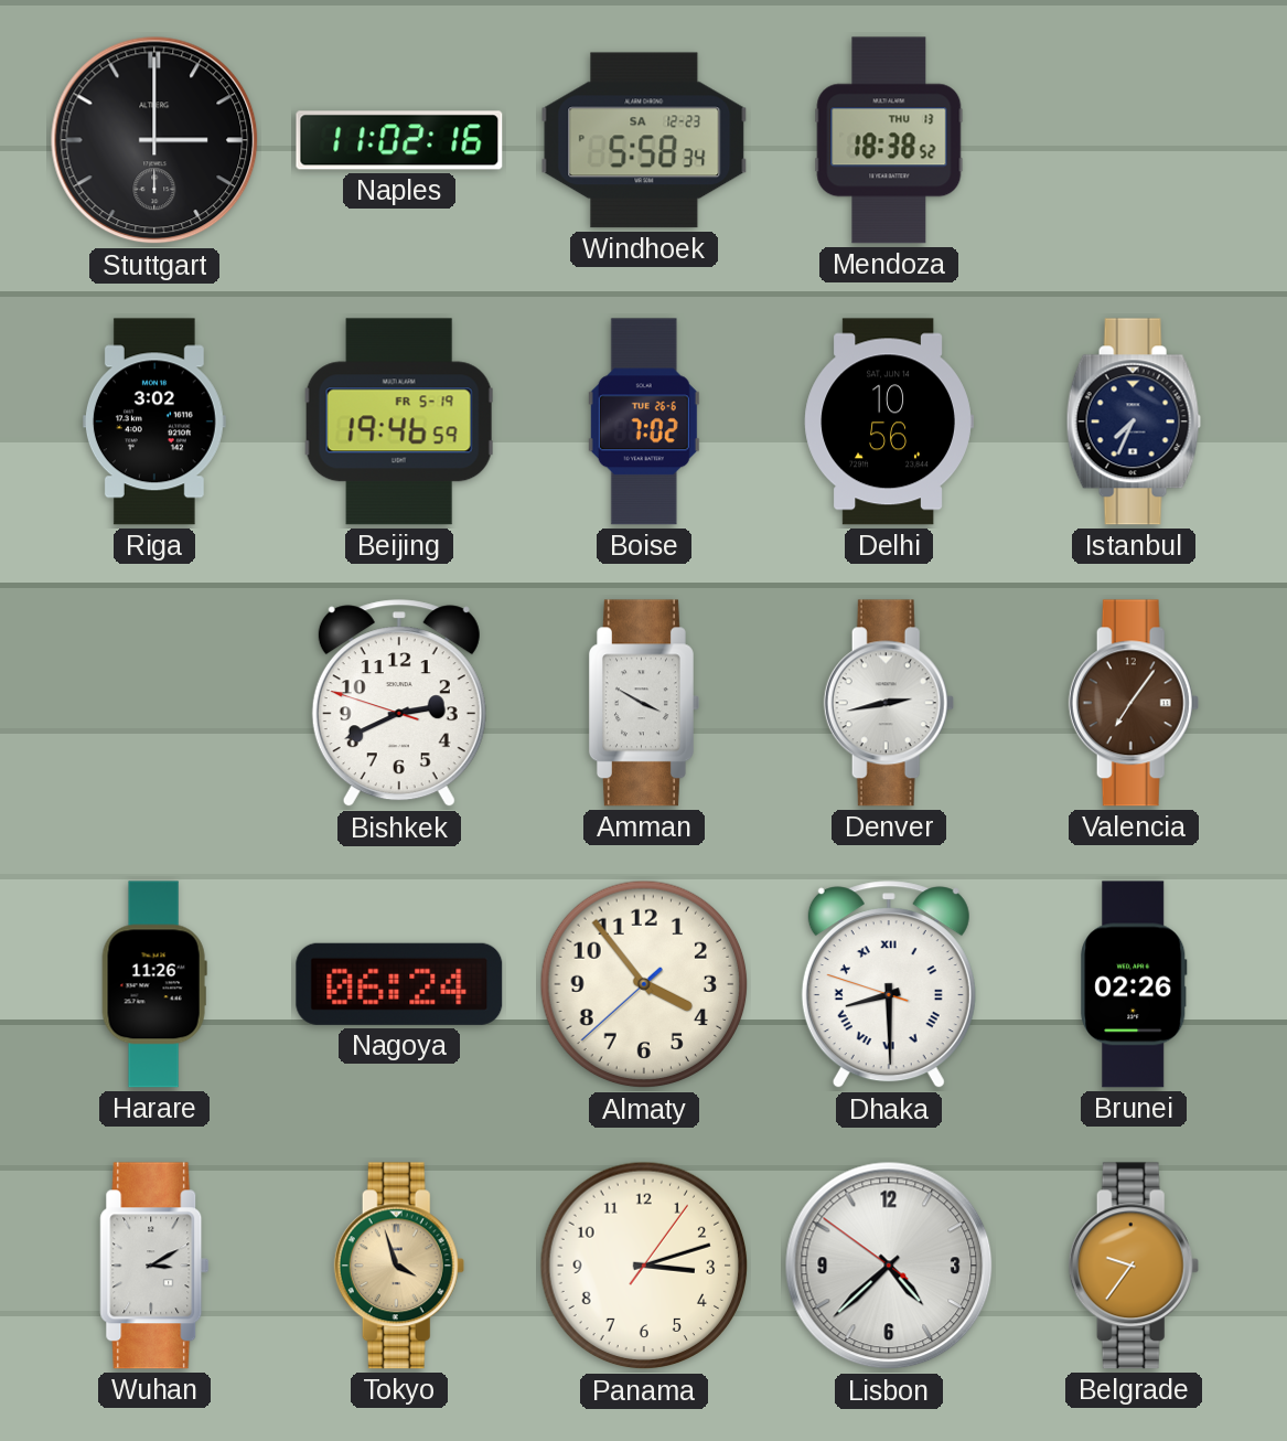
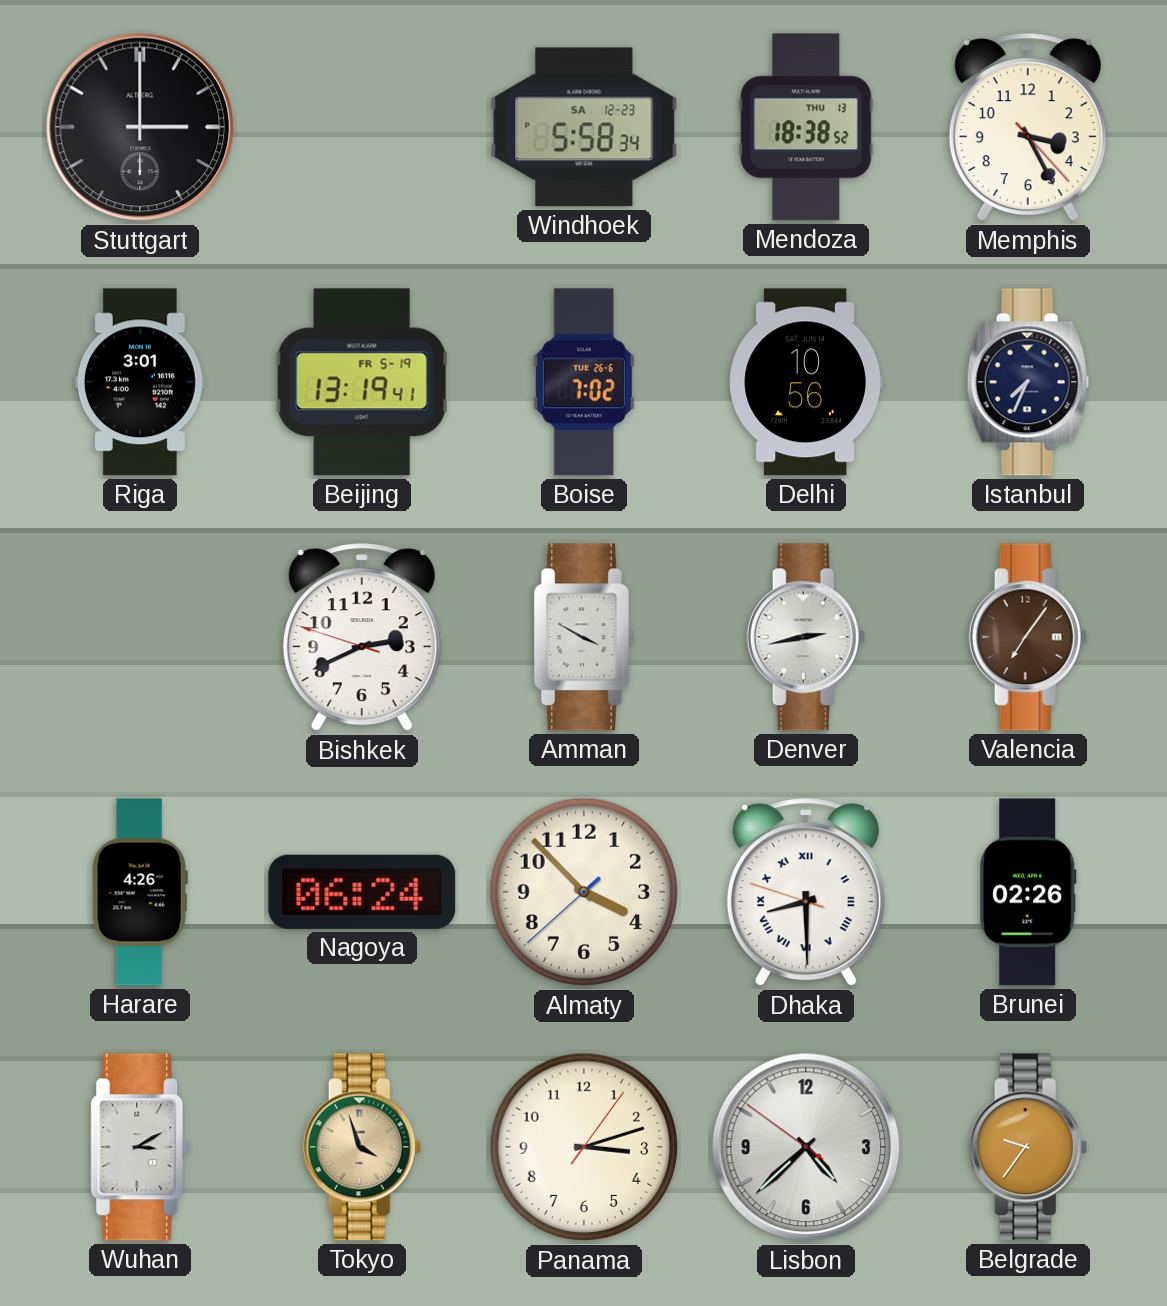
Naples: 11:02 -> none
Memphis: none -> 3:25
Riga: 3:02 -> 3:01
Beijing: 19:46 -> 13:19
Harare: 11:26 -> 4:26
Almaty: 3:53 -> 3:52
